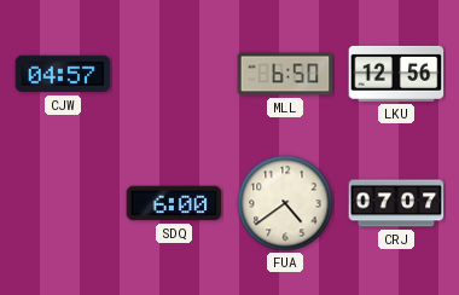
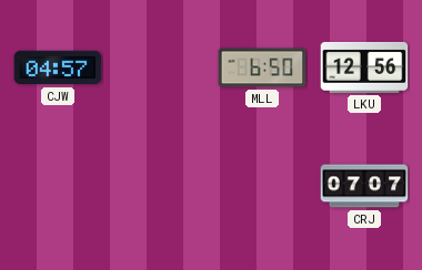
SDQ: 6:00 -> none
FUA: 4:39 -> none
